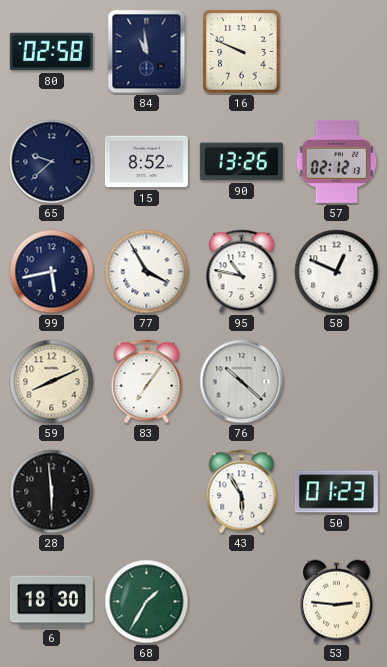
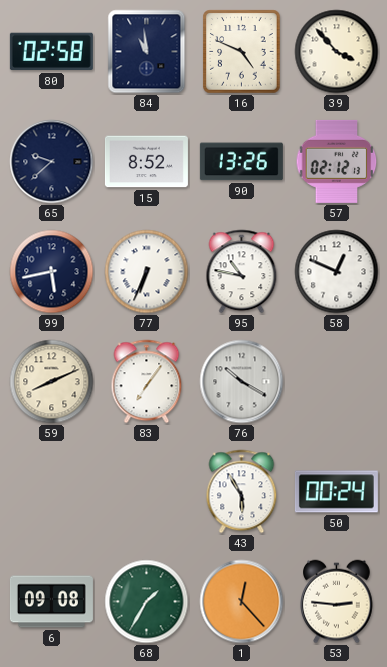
16: 9:49 -> 4:49
39: none -> 3:53
77: 3:55 -> 6:34
76: 10:22 -> 10:20
28: 5:59 -> none
50: 01:23 -> 00:24
6: 18:30 -> 09:08
1: none -> 12:23
